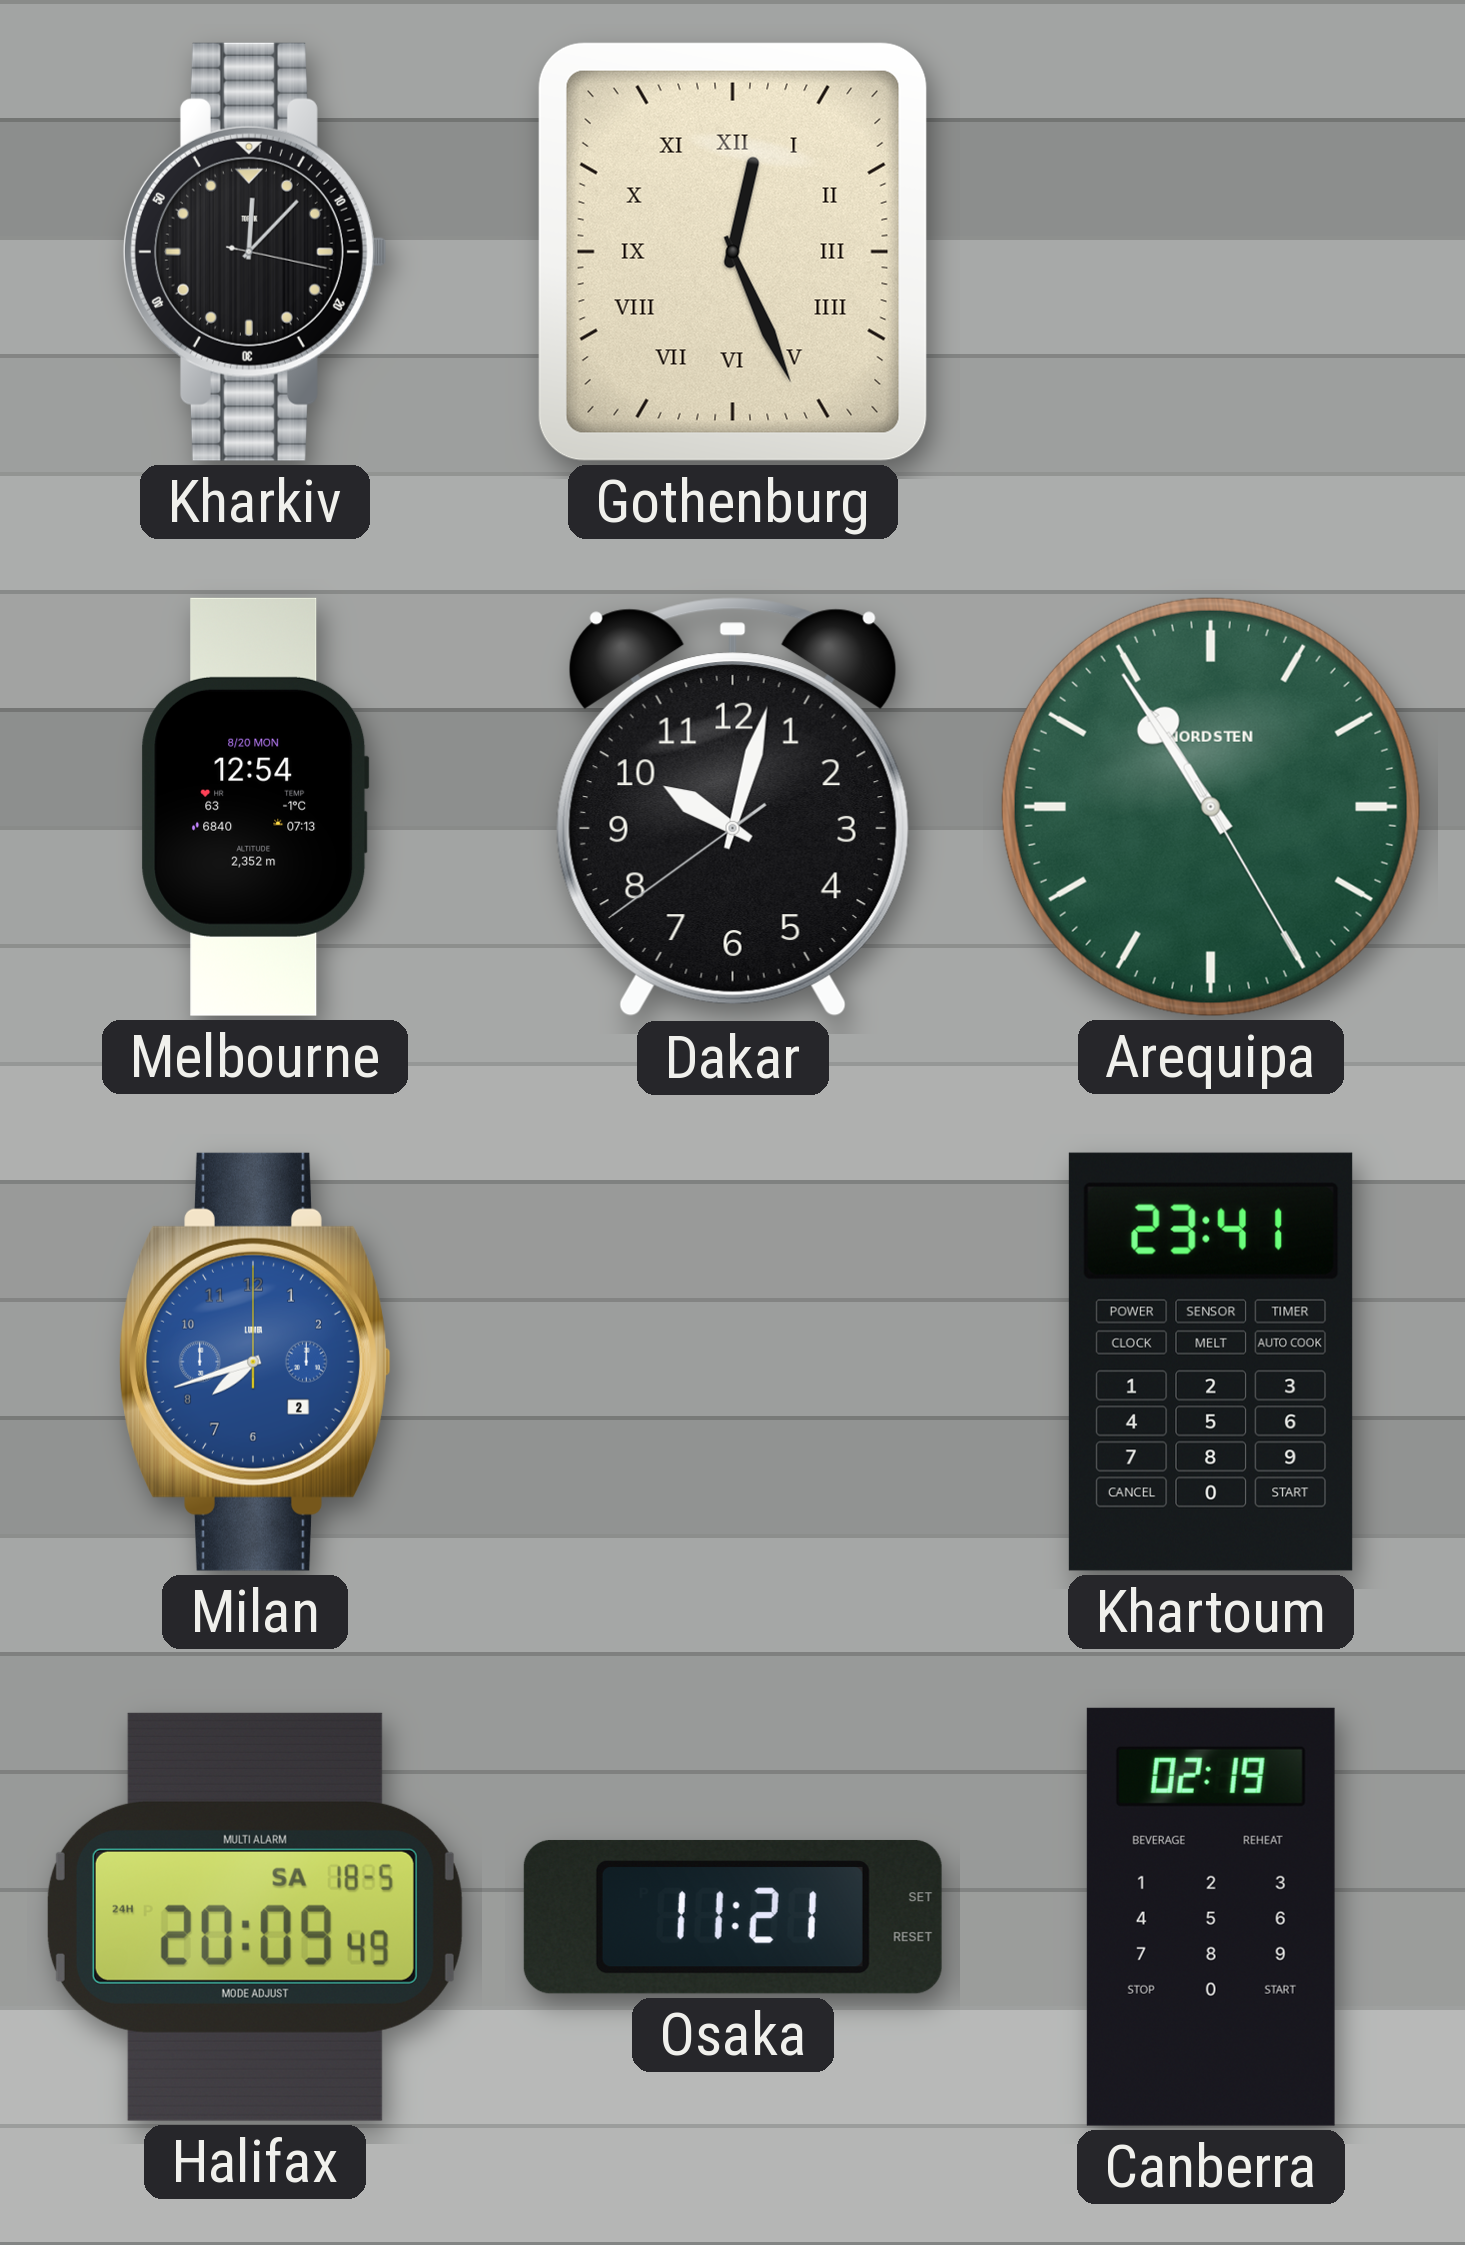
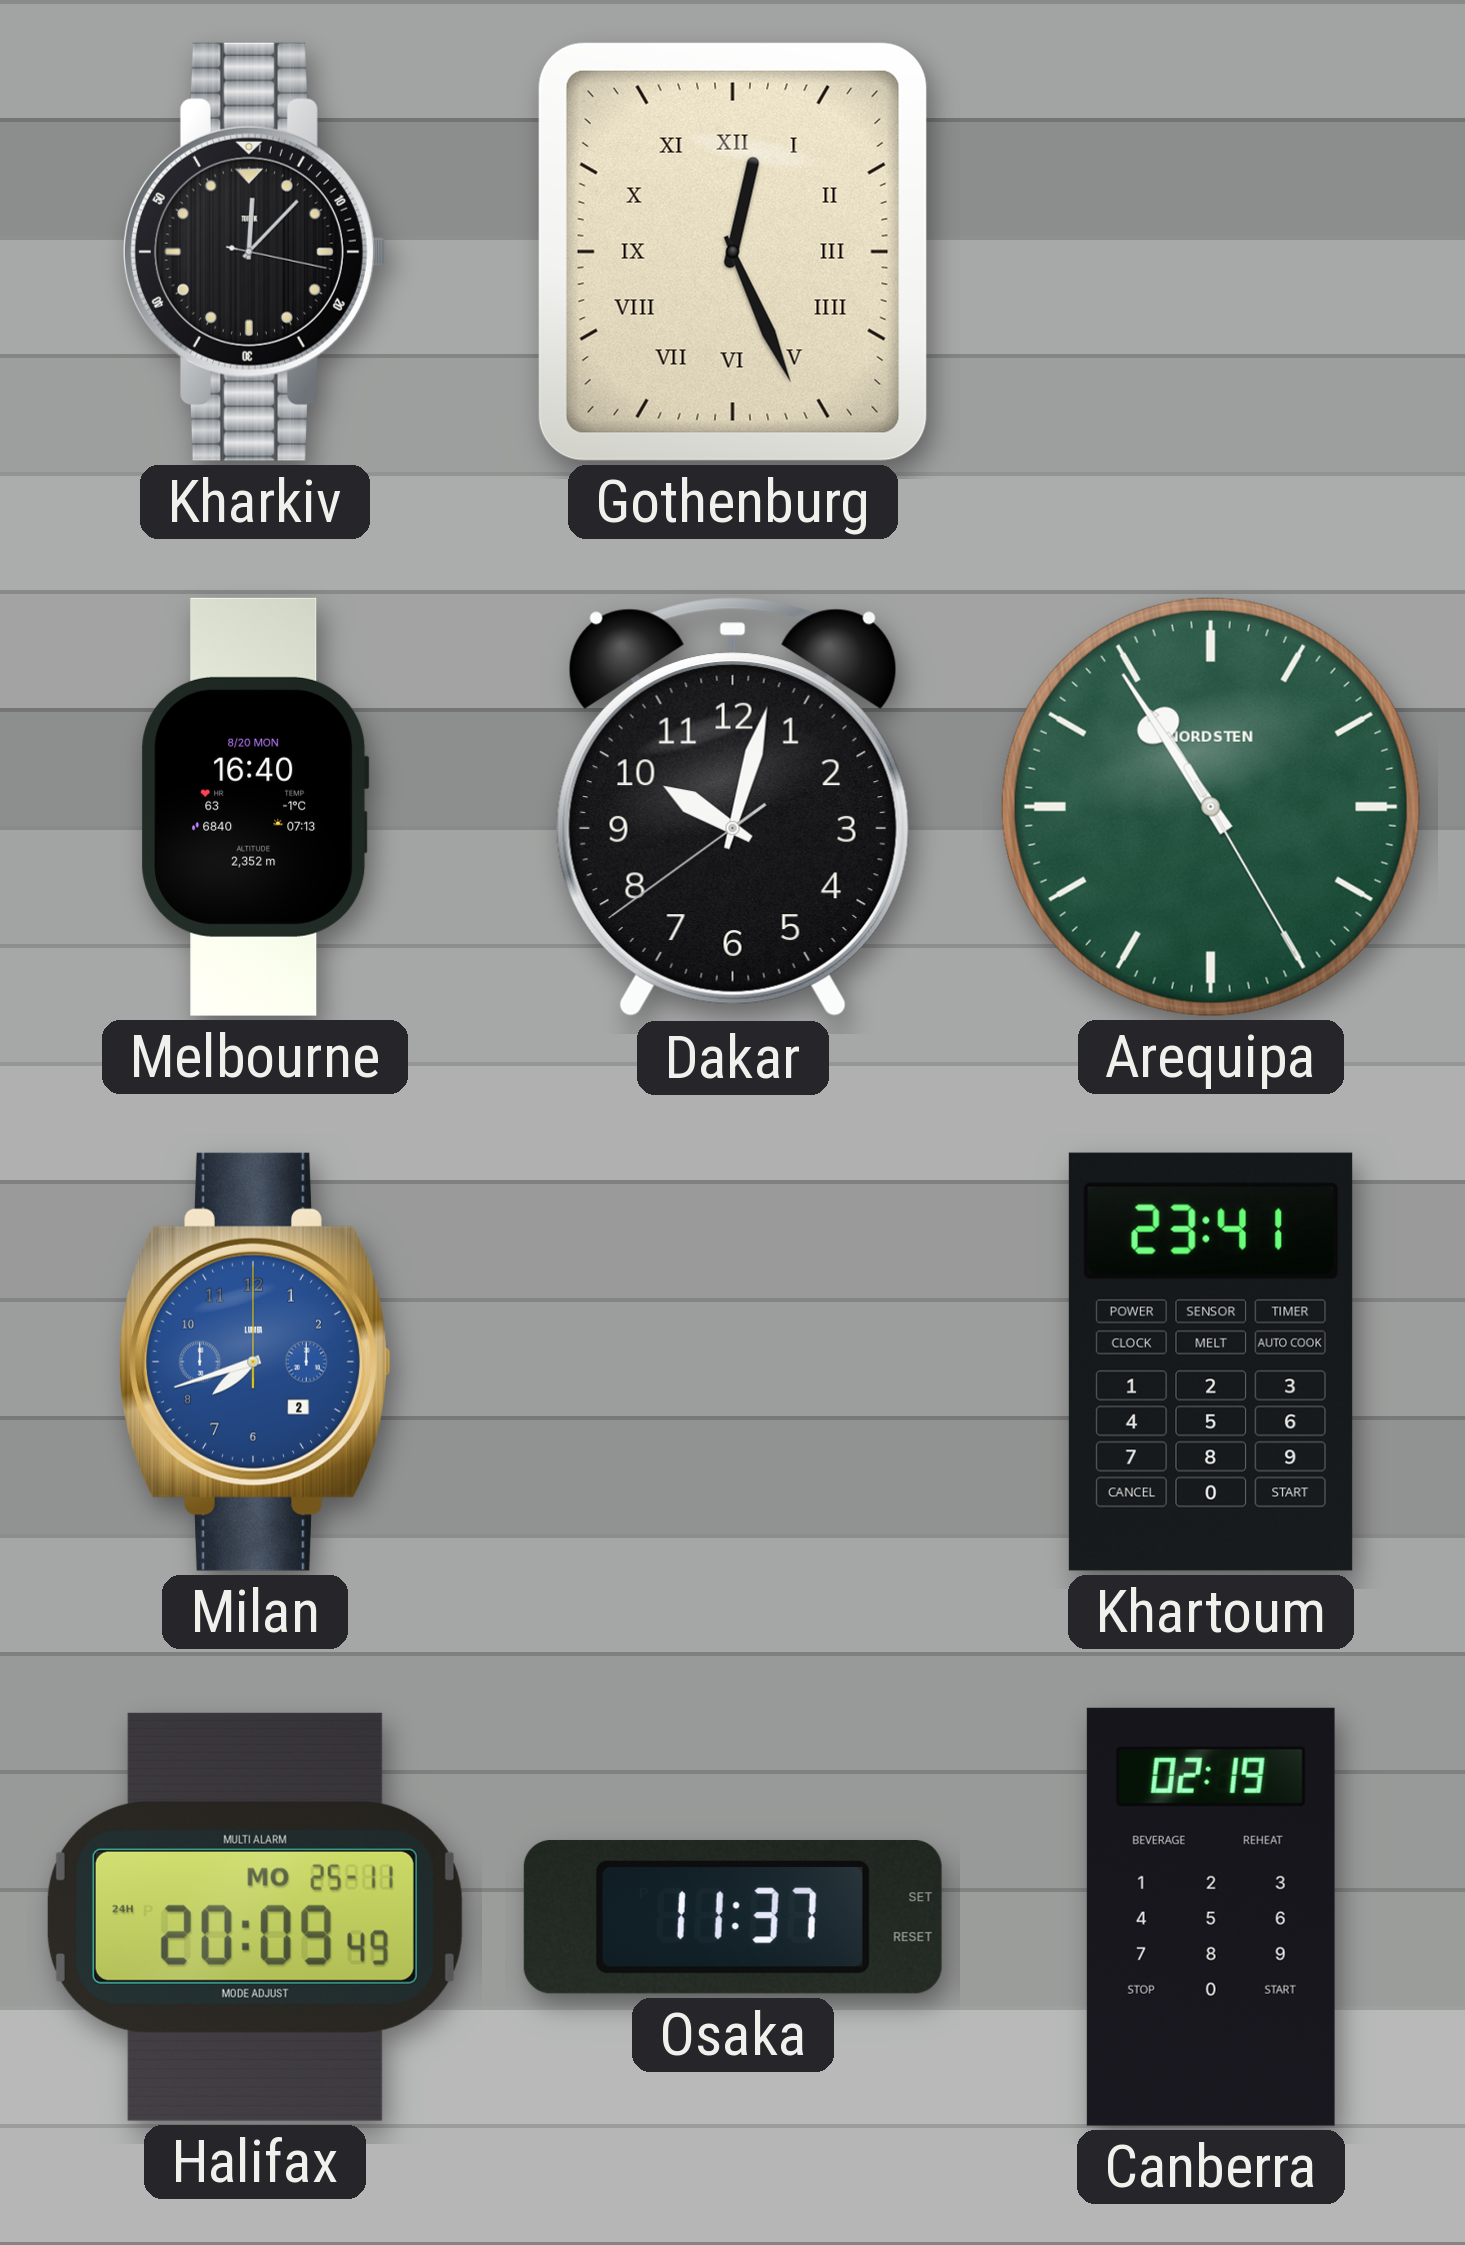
Melbourne: 12:54 -> 16:40
Halifax date: SA 18-5 -> MO 25-11
Osaka: 11:21 -> 11:37
